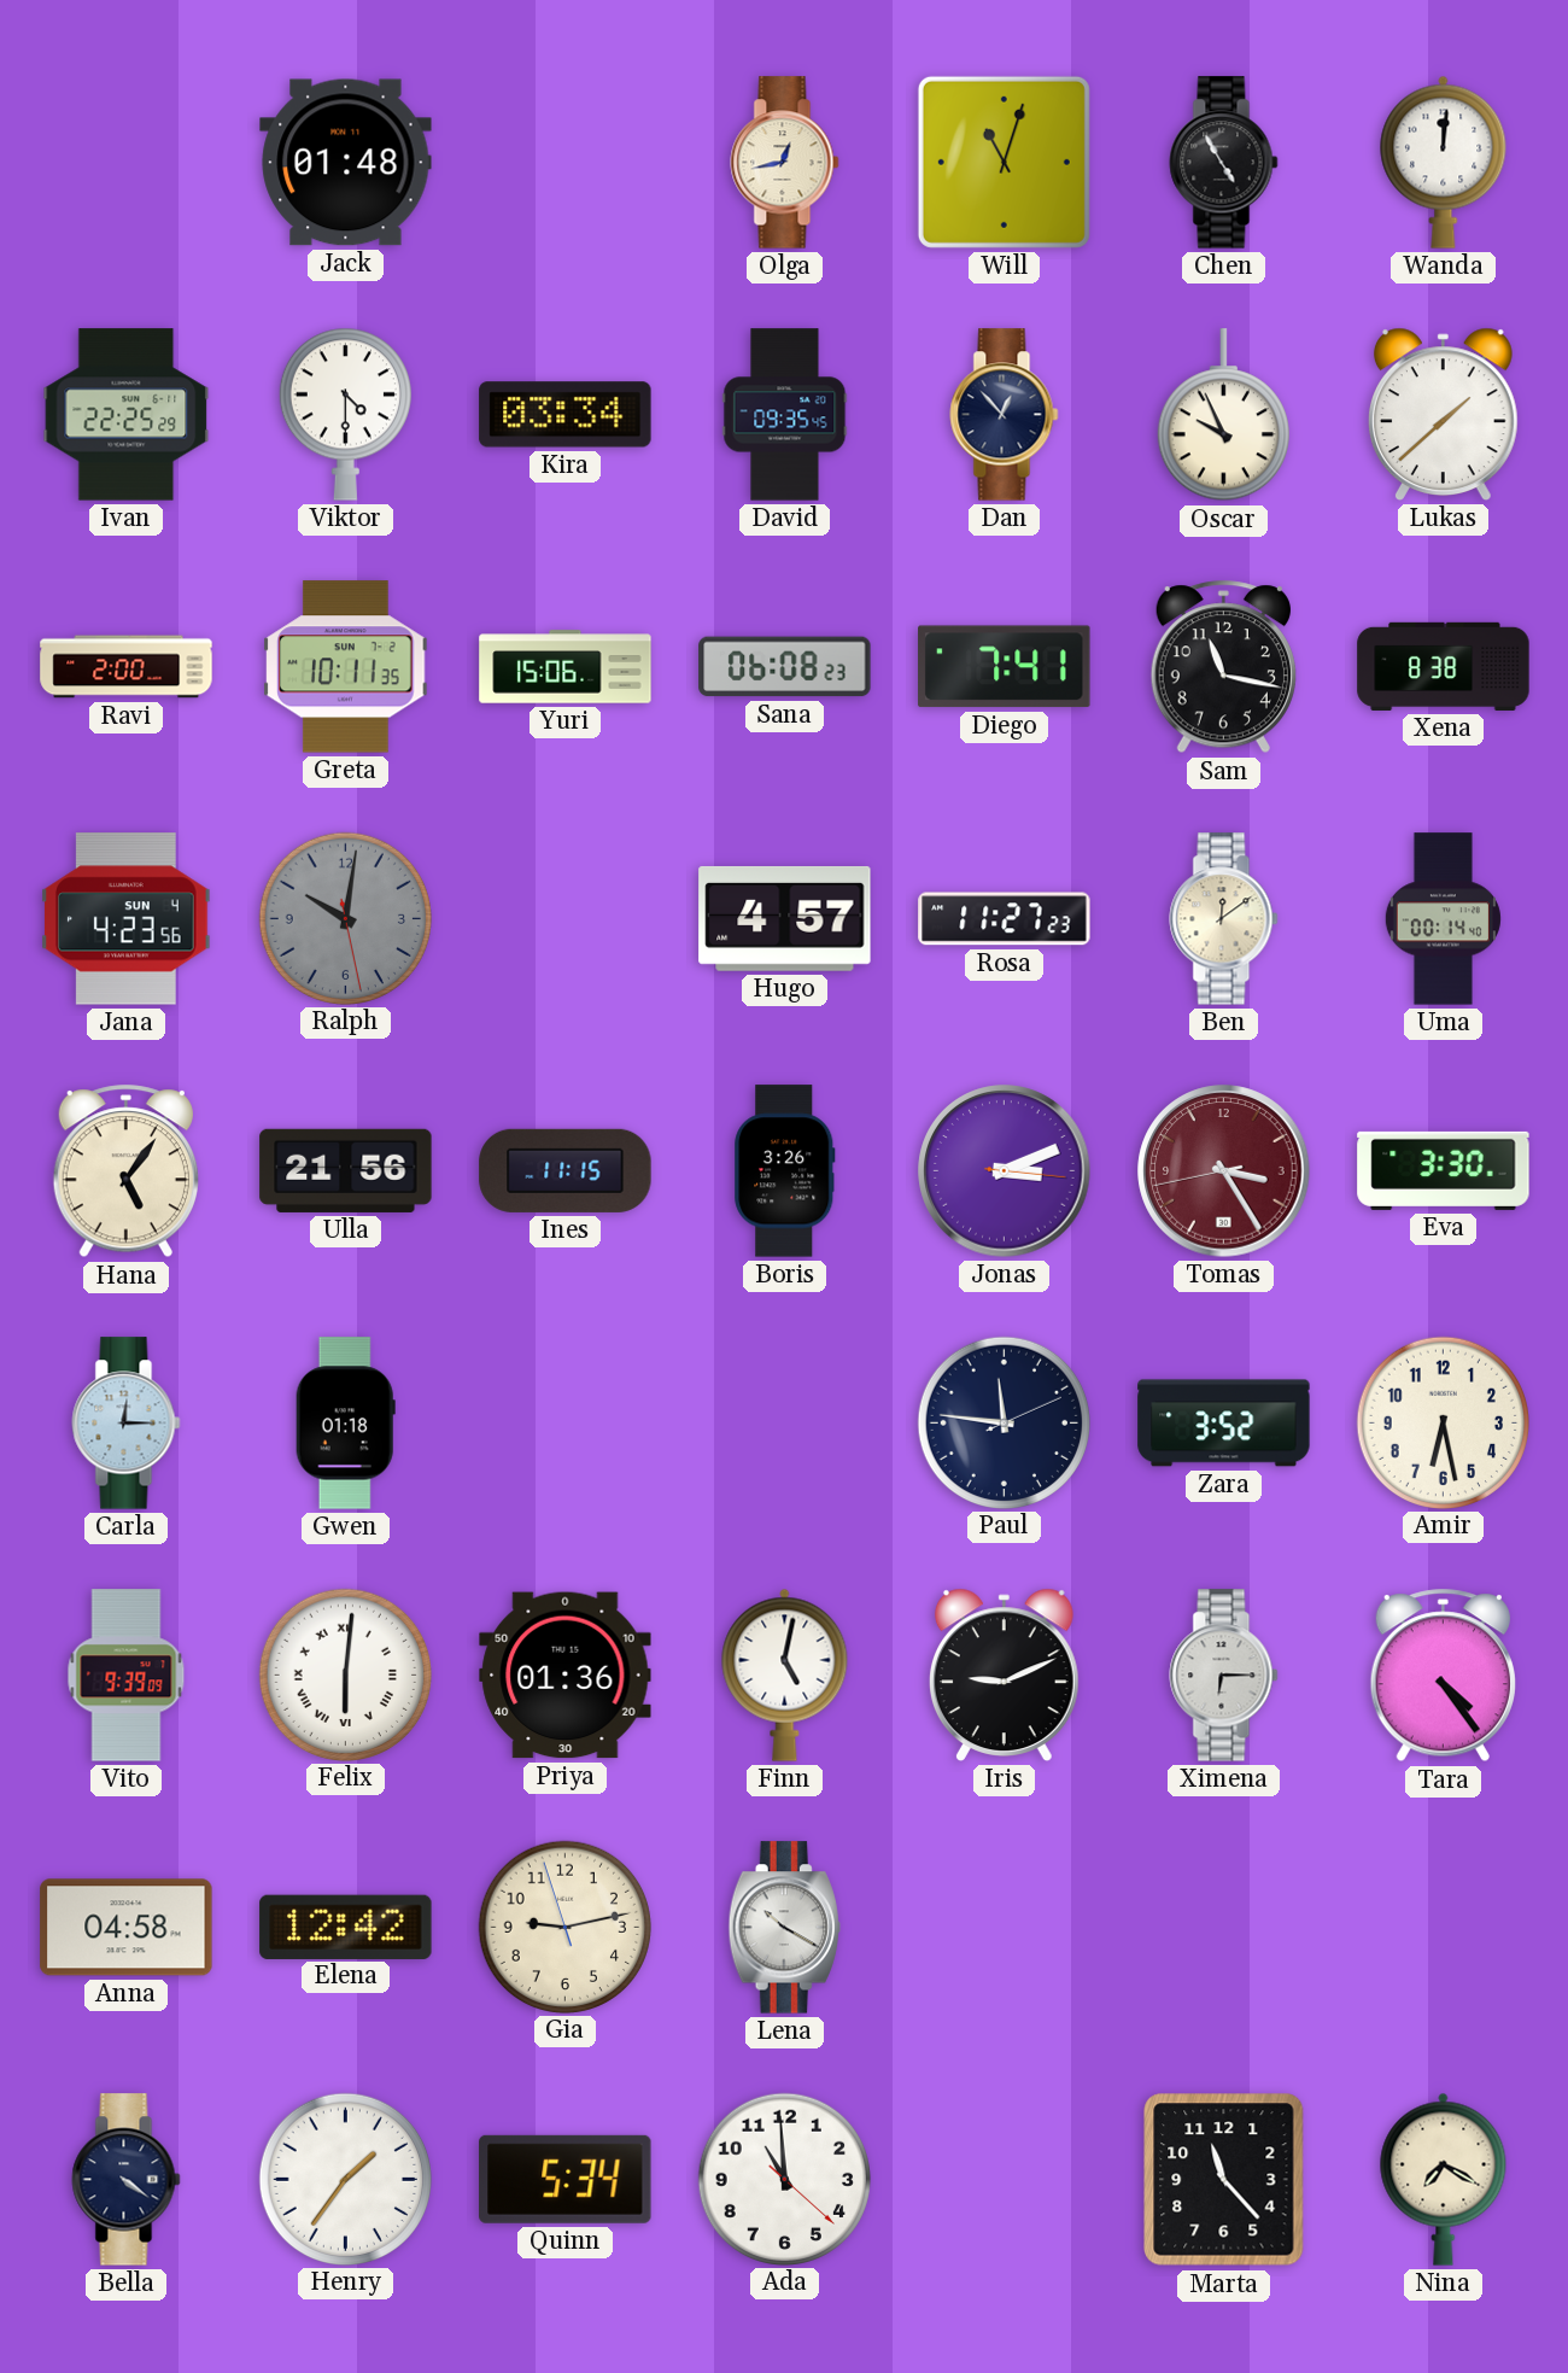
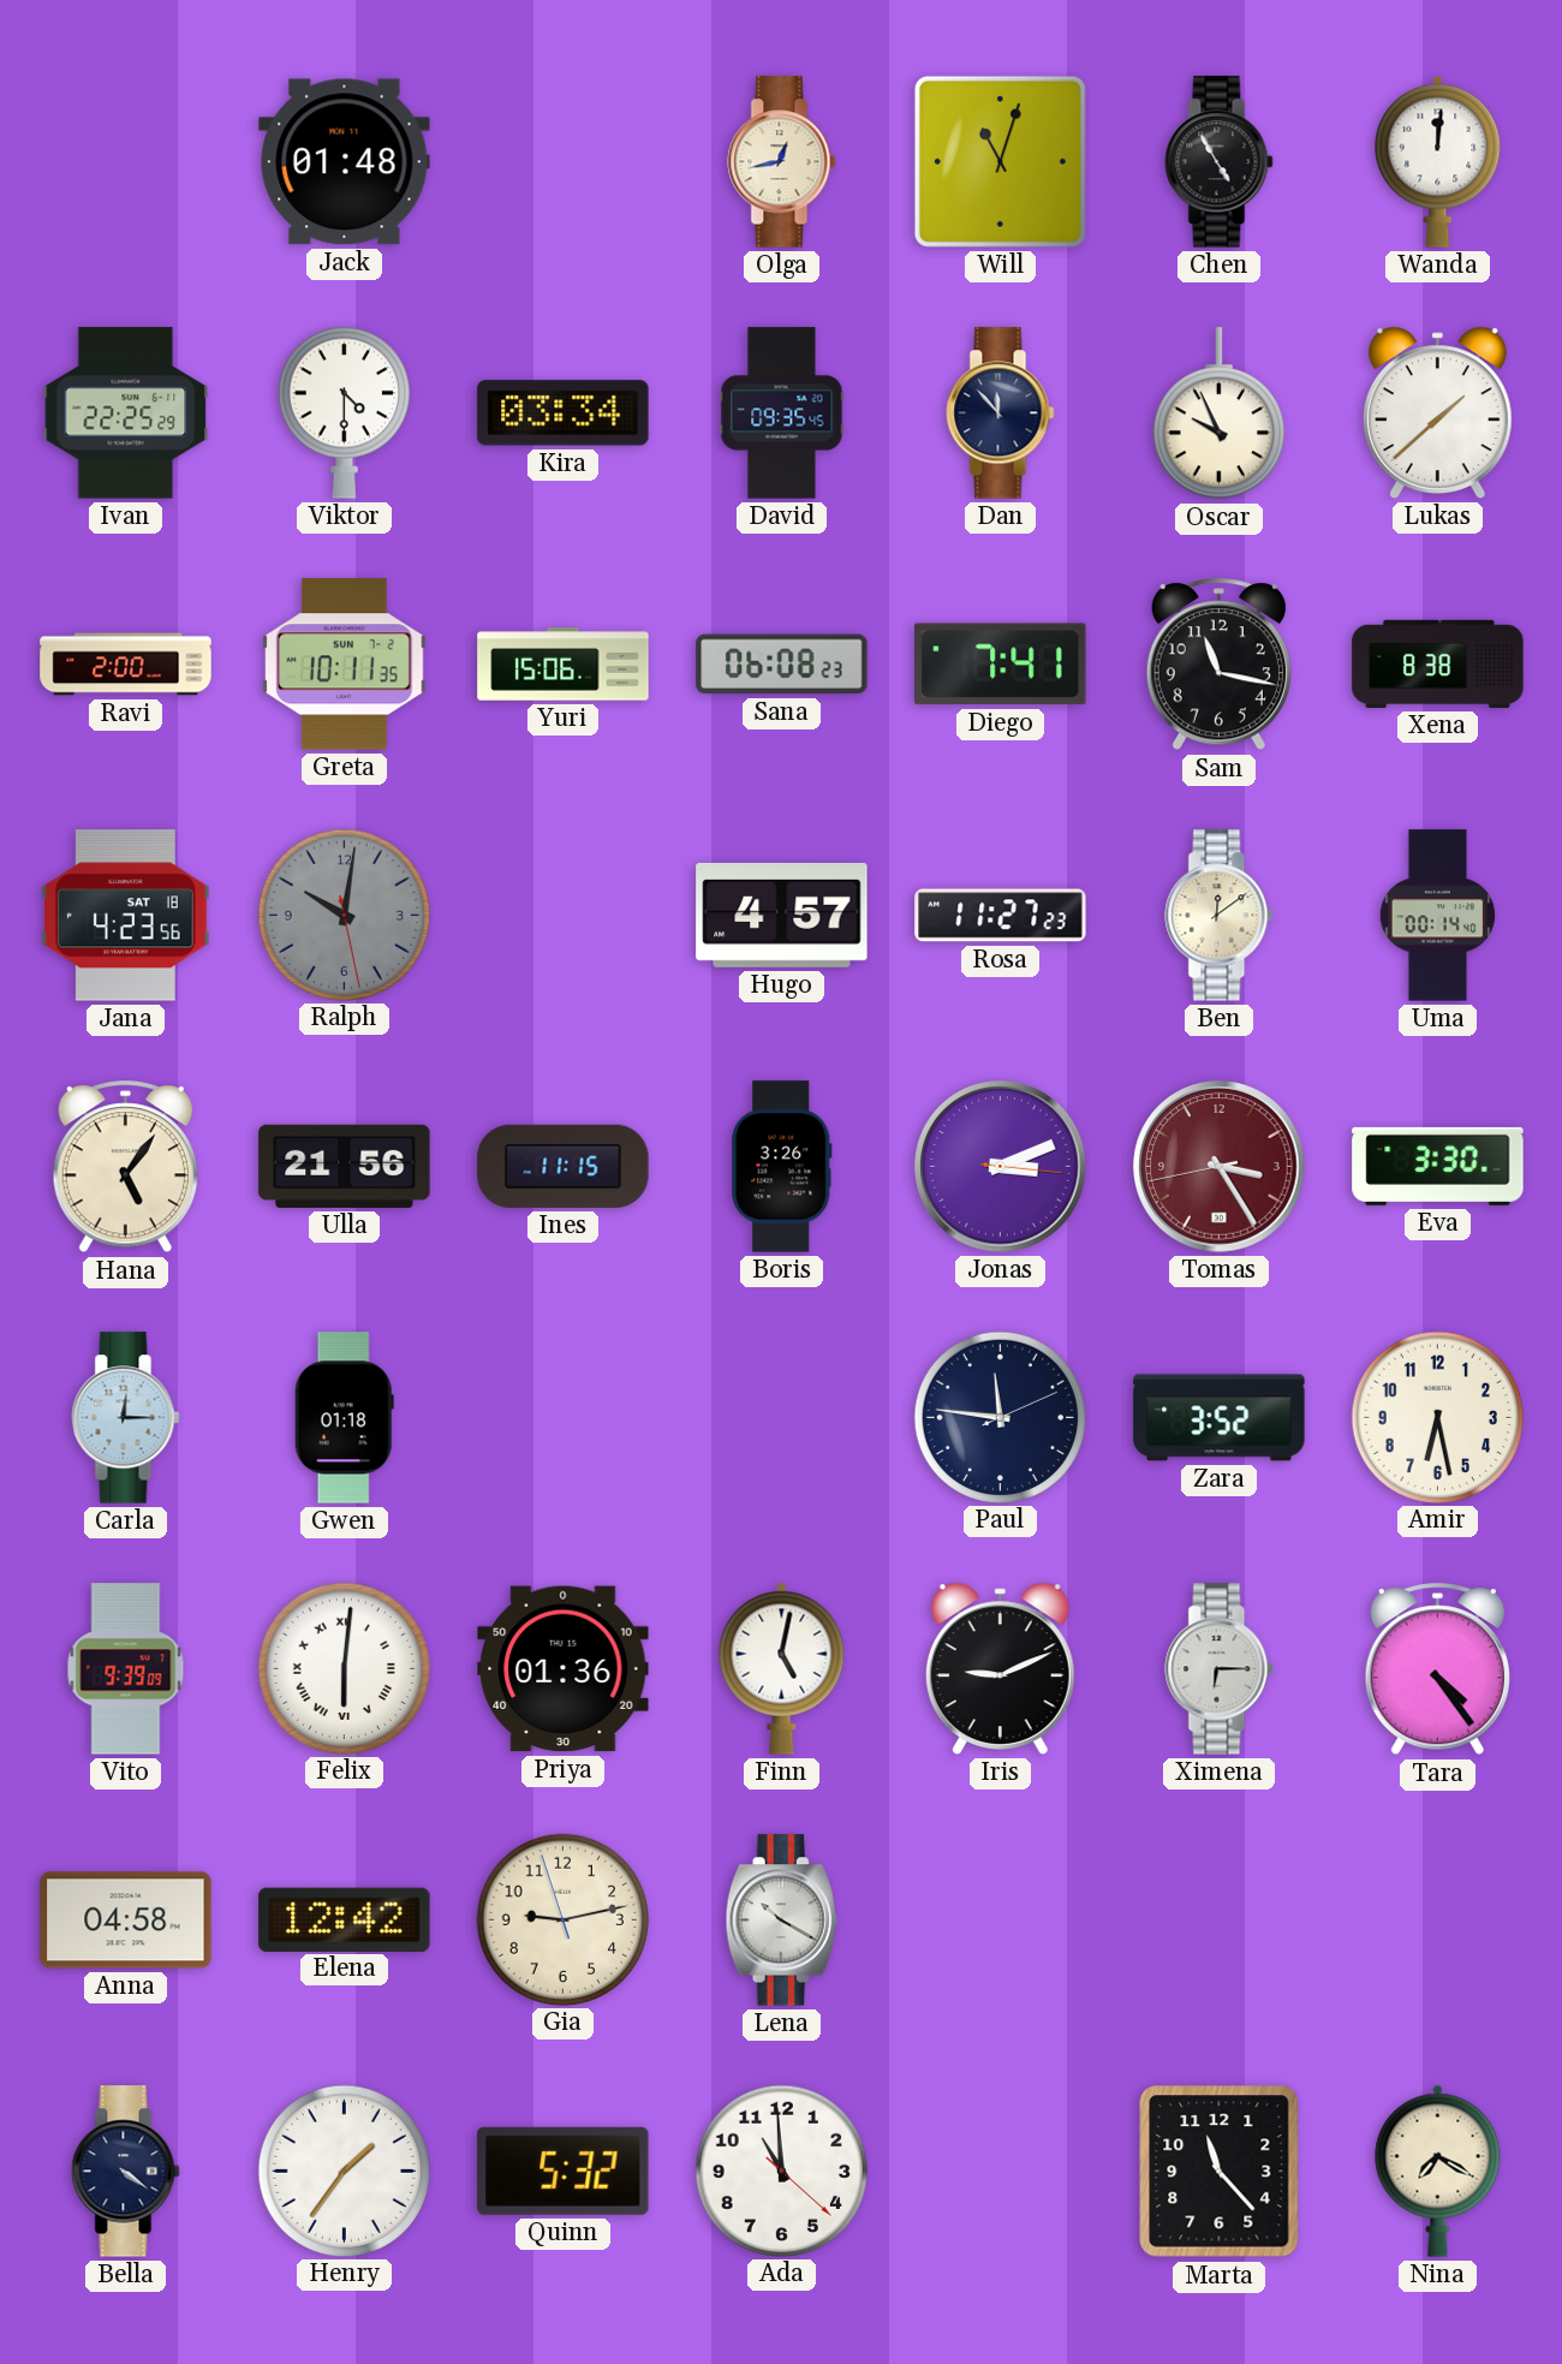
Dan: 12:53 -> 11:53
Jana date: SUN 4 -> SAT 18
Quinn: 5:34 -> 5:32
